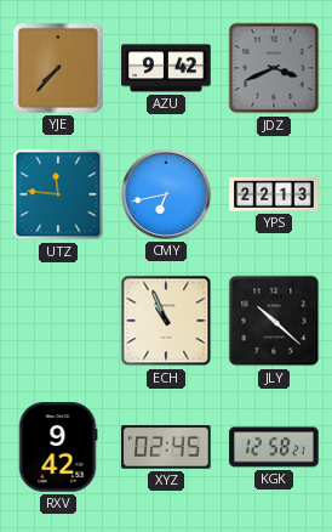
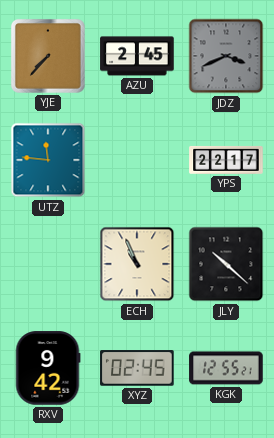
AZU: 9:42 -> 2:45
CMY: 6:43 -> none
YPS: 22:13 -> 22:17
KGK: 12:58 -> 12:55
